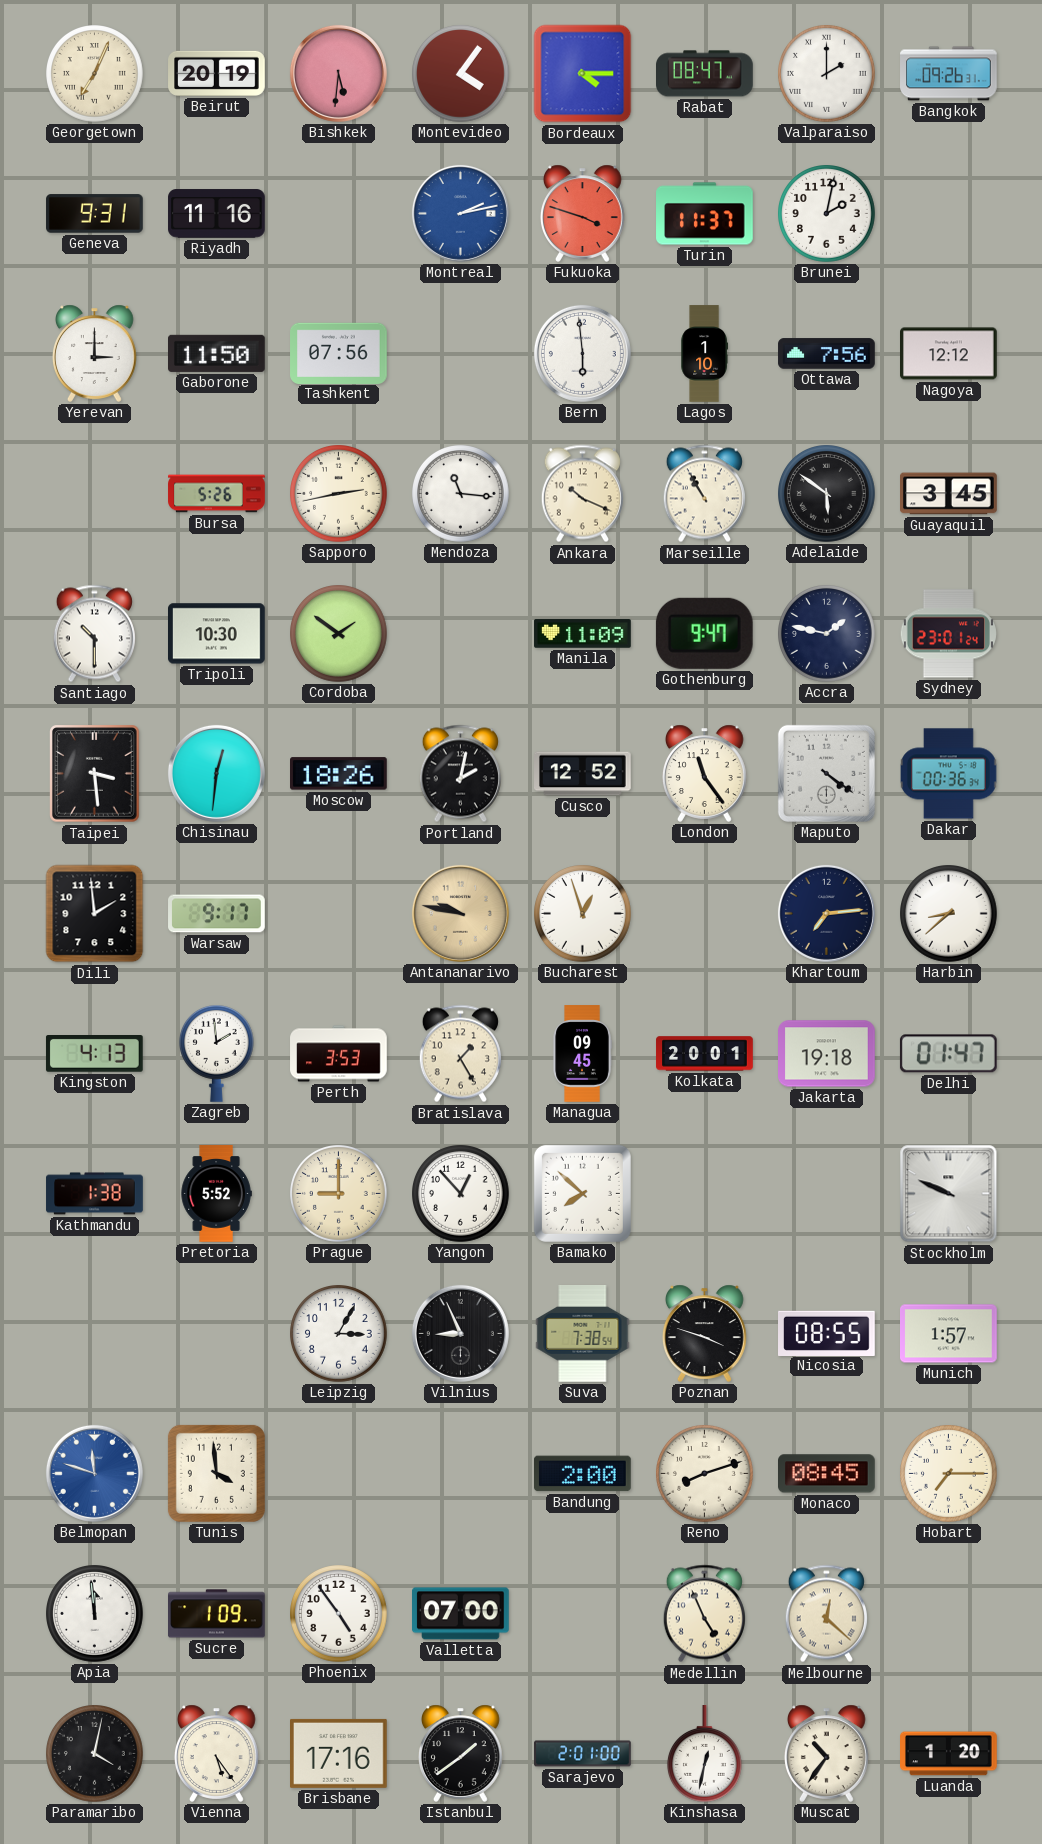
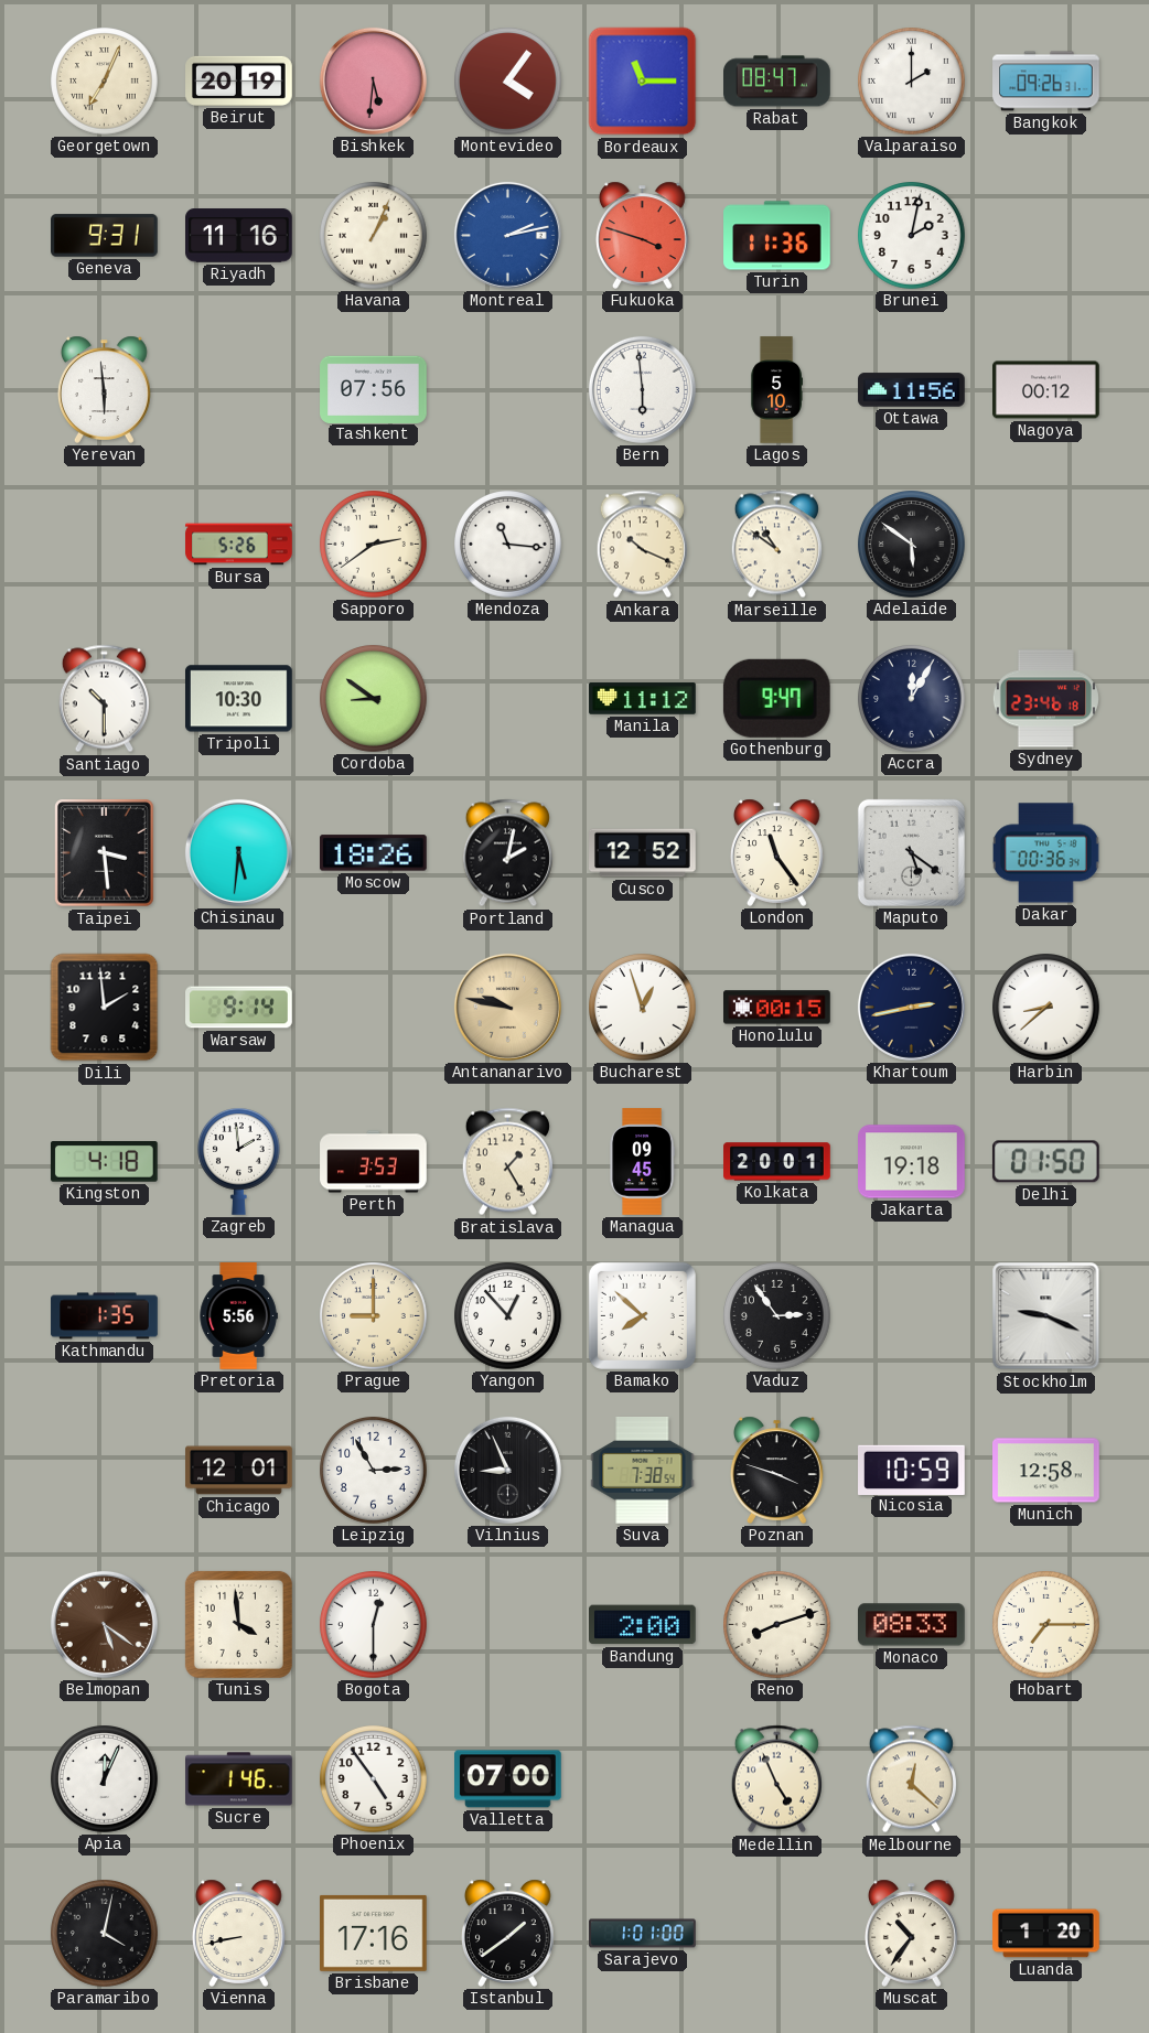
Bordeaux: 4:15 -> 11:15
Havana: none -> 1:04
Turin: 11:37 -> 11:36
Yerevan: 3:00 -> 5:59
Gaborone: 11:50 -> none
Lagos: 1:10 -> 5:10
Ottawa: 7:56 -> 11:56
Nagoya: 12:12 -> 00:12
Sapporo: 2:43 -> 2:39
Marseille: 10:55 -> 10:51
Guayaquil: 3:45 -> none
Cordoba: 1:51 -> 8:51
Manila: 11:09 -> 11:12
Accra: 1:47 -> 12:05
Sydney: 23:01 -> 23:46
Chisinau: 12:31 -> 5:31
Maputo: 4:21 -> 5:21
Warsaw: 9:17 -> 9:14
Honolulu: none -> 00:15
Khartoum: 7:14 -> 2:43
Kingston: 4:13 -> 4:18
Delhi: 01:47 -> 01:50
Kathmandu: 1:38 -> 1:35
Pretoria: 5:52 -> 5:56
Vaduz: none -> 2:54
Stockholm: 9:49 -> 9:19
Chicago: none -> 12:01
Leipzig: 3:05 -> 2:55
Nicosia: 08:55 -> 10:59
Munich: 1:57 -> 12:58
Belmopan: 11:48 -> 5:21
Belmopan dial: blue -> brown
Bogota: none -> 12:30
Monaco: 08:45 -> 08:33
Apia: 11:59 -> 12:04
Sucre: 1:09 -> 1:46
Vienna: 5:24 -> 8:43
Sarajevo: 2:01 -> 1:01
Kinshasa: 12:32 -> none
